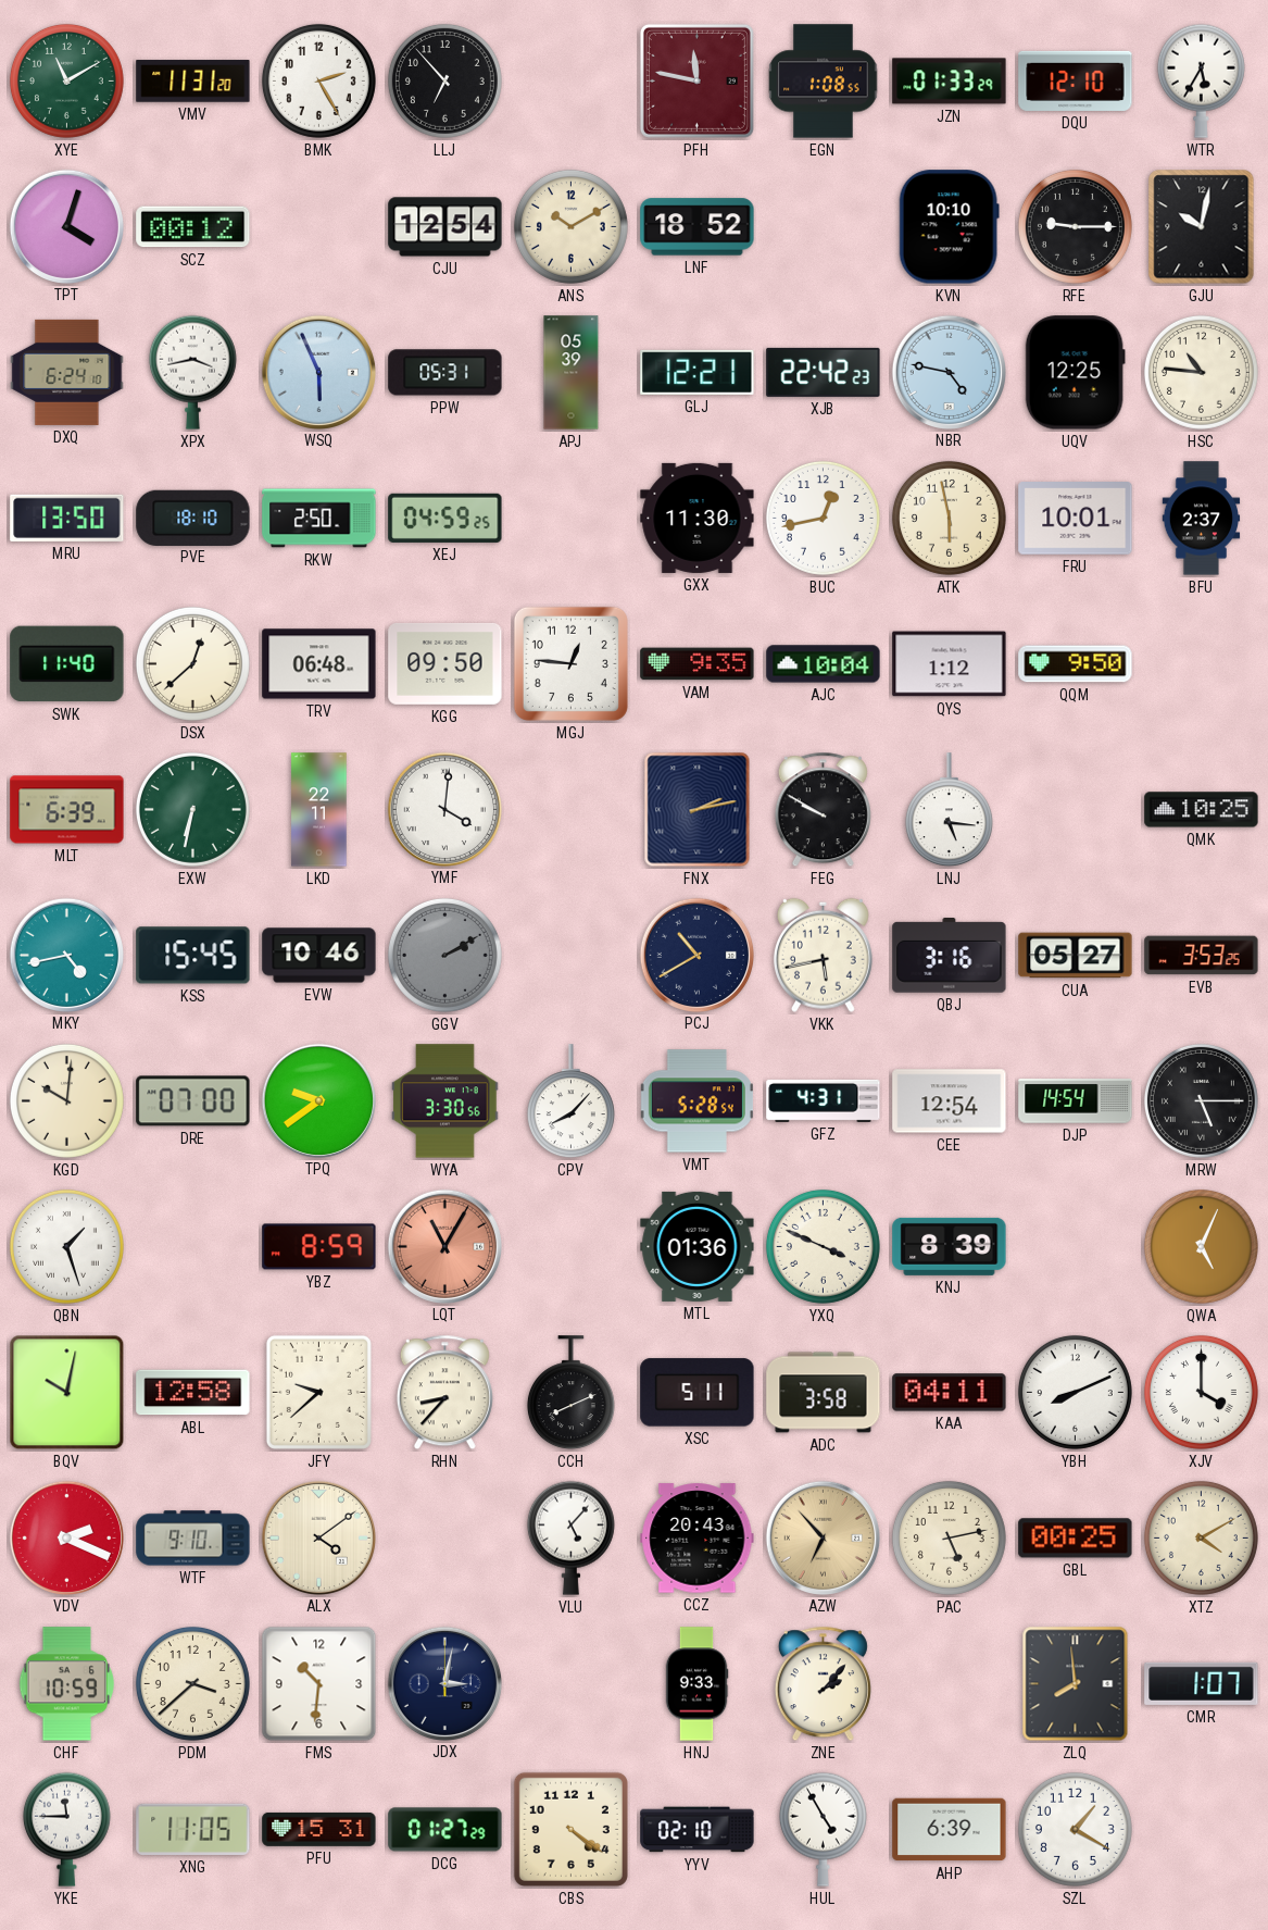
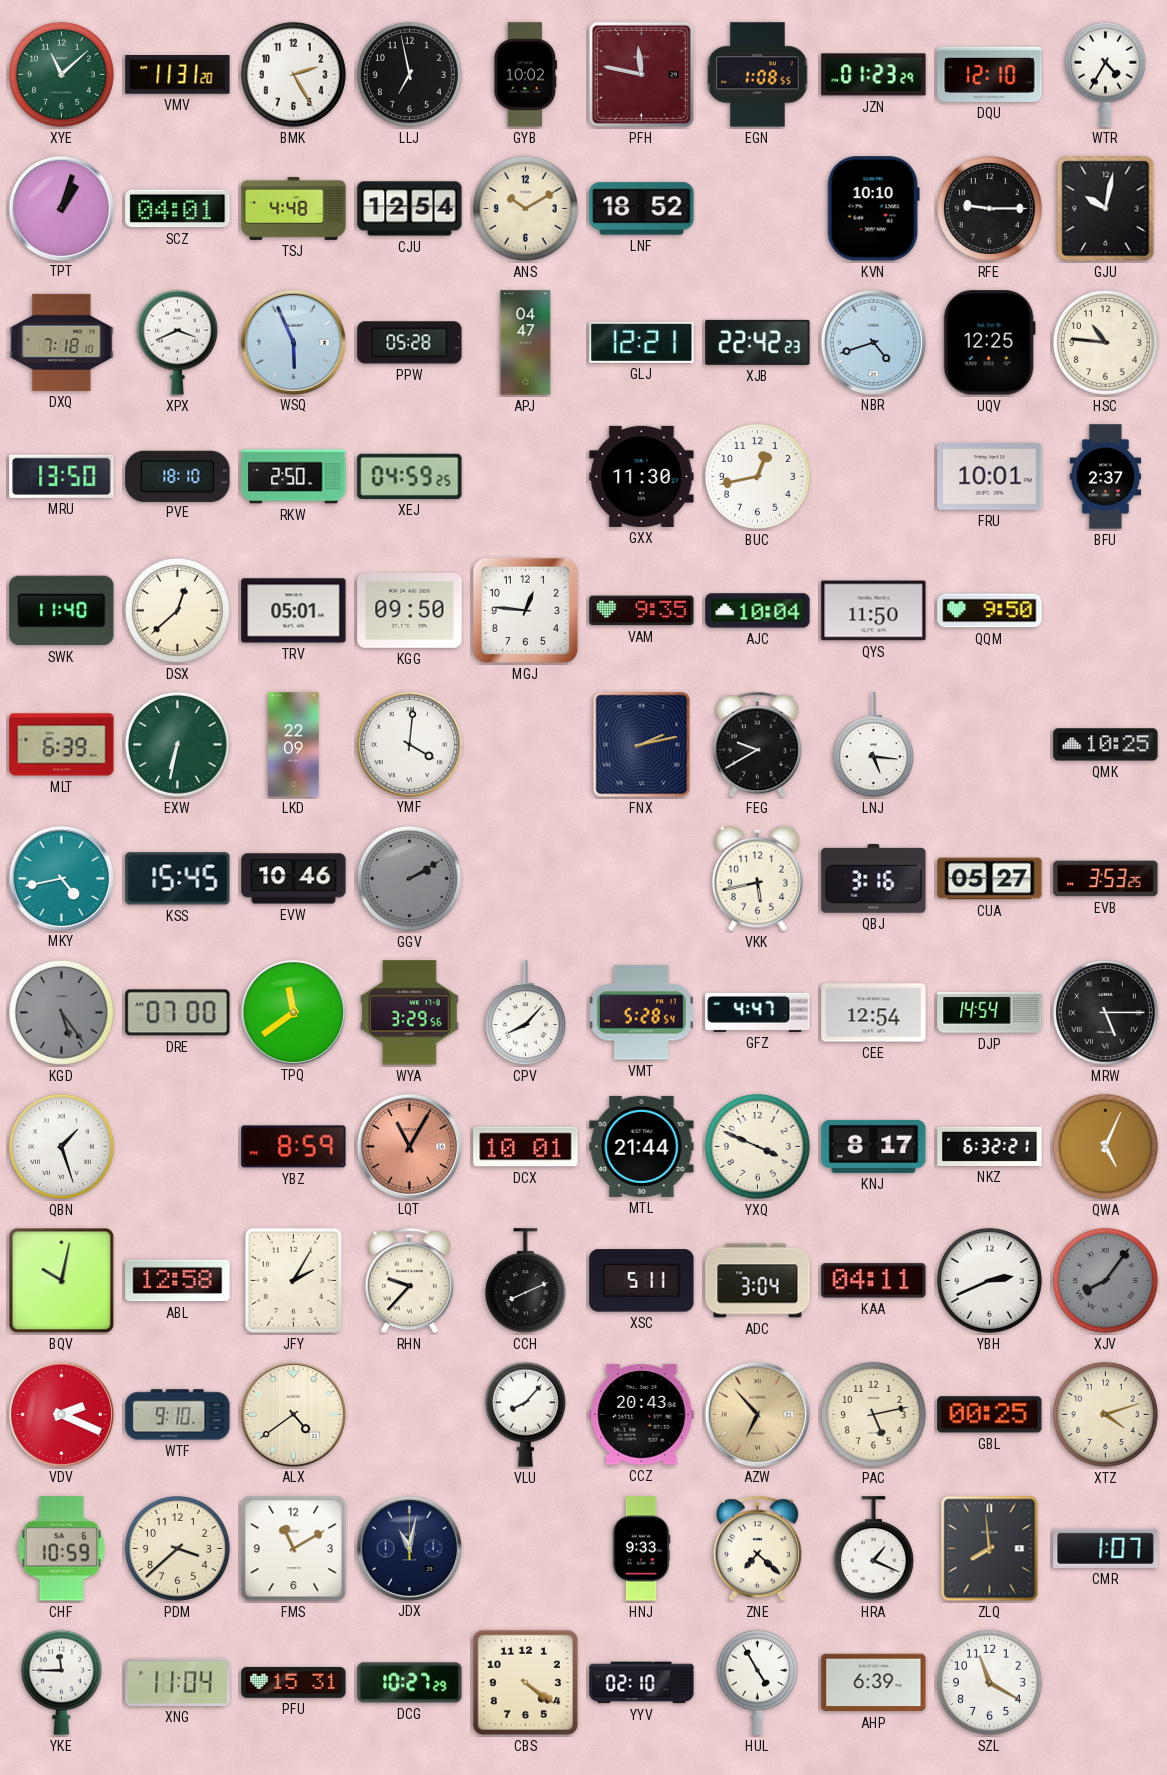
XYE: 11:10 -> 11:08
LLJ: 6:53 -> 6:58
GYB: none -> 10:02
JZN: 01:33 -> 01:23
WTR: 5:35 -> 4:35
TPT: 4:03 -> 1:03
SCZ: 00:12 -> 04:01
TSJ: none -> 4:48
DXQ: 6:24 -> 7:18
XPX: 3:43 -> 3:41
PPW: 05:31 -> 05:28
APJ: 05:39 -> 04:47
NBR: 4:47 -> 4:42
ATK: 5:58 -> none
TRV: 06:48 -> 05:01
QYS: 1:12 -> 11:50
LKD: 22:11 -> 22:09
FEG: 9:50 -> 9:40
PCJ: 10:40 -> none
KGD: 10:01 -> 5:24
KGD dial: cream -> grey
TPQ: 9:39 -> 11:39
WYA: 3:30 -> 3:29
GFZ: 4:31 -> 4:47
DCX: none -> 10:01
MTL: 01:36 -> 21:44
KNJ: 8:39 -> 8:17
NKZ: none -> 6:32
JFY: 9:38 -> 2:05
RHN: 8:37 -> 9:37
ADC: 3:58 -> 3:04
YBH: 8:11 -> 2:41
XJV: 4:00 -> 8:06
XJV dial: white -> grey
ALX: 4:09 -> 4:39
VLU: 5:07 -> 8:07
XTZ: 4:10 -> 4:12
FMS: 10:31 -> 11:10
JDX: 3:02 -> 11:02
ZNE: 2:07 -> 7:22
HRA: none -> 1:19
XNG: 11:05 -> 11:04
DCG: 01:27 -> 10:27
SZL: 1:20 -> 11:20
